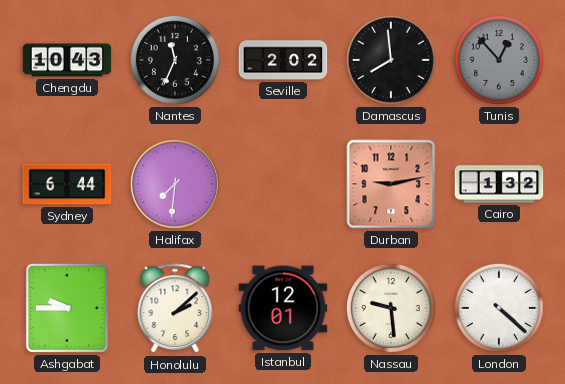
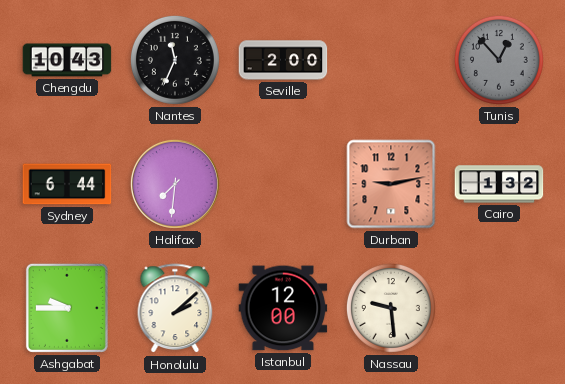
Seville: 2:02 -> 2:00
Damascus: 7:59 -> none
Istanbul: 12:01 -> 12:00
London: 4:22 -> none
